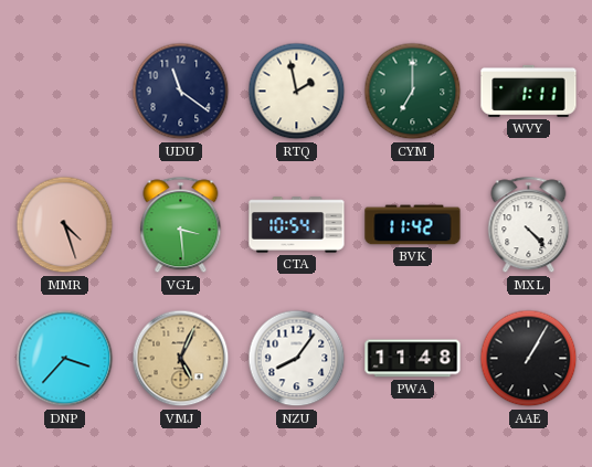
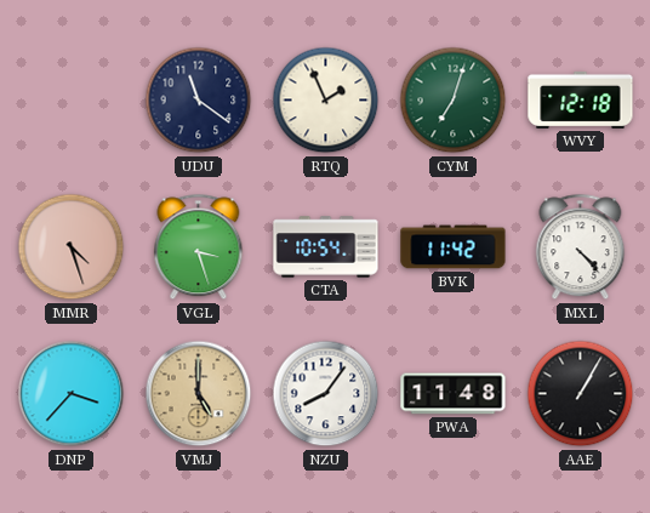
RTQ: 1:58 -> 1:56
CYM: 7:00 -> 7:03
WVY: 1:11 -> 12:18
VGL: 3:29 -> 3:27
VMJ: 5:04 -> 5:00
